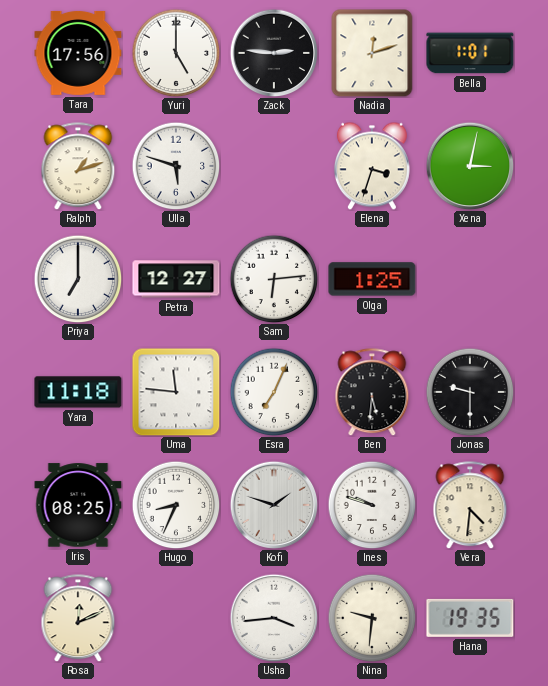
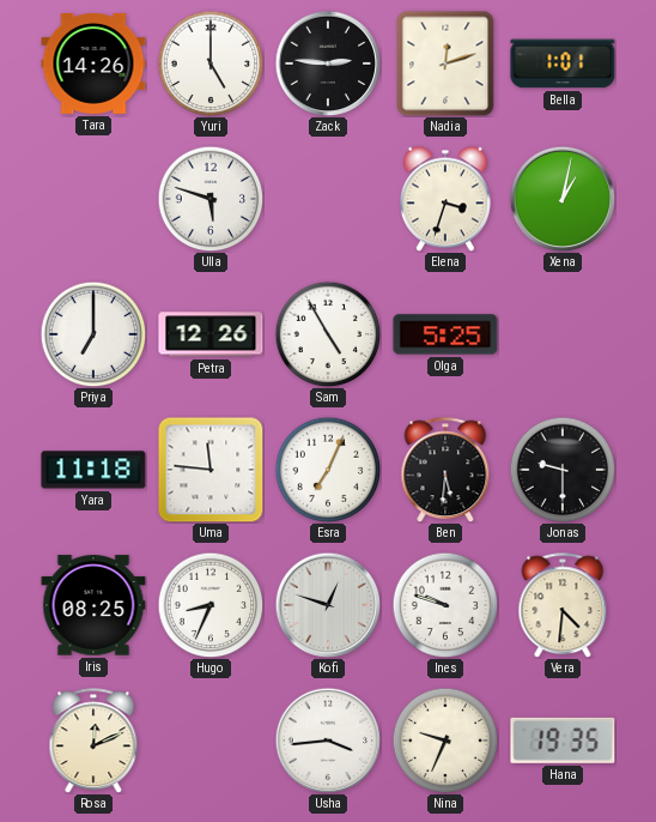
Tara: 17:56 -> 14:26
Ralph: 1:12 -> none
Xena: 3:02 -> 1:02
Petra: 12:27 -> 12:26
Sam: 6:14 -> 4:55
Olga: 1:25 -> 5:25
Kofi: 1:48 -> 12:48
Nina: 9:31 -> 9:34
